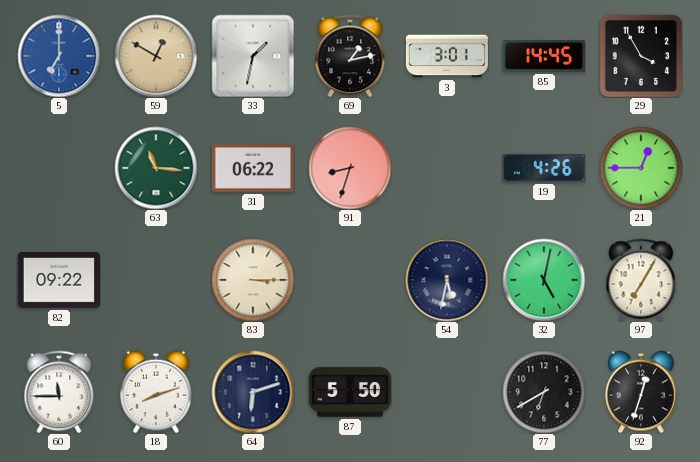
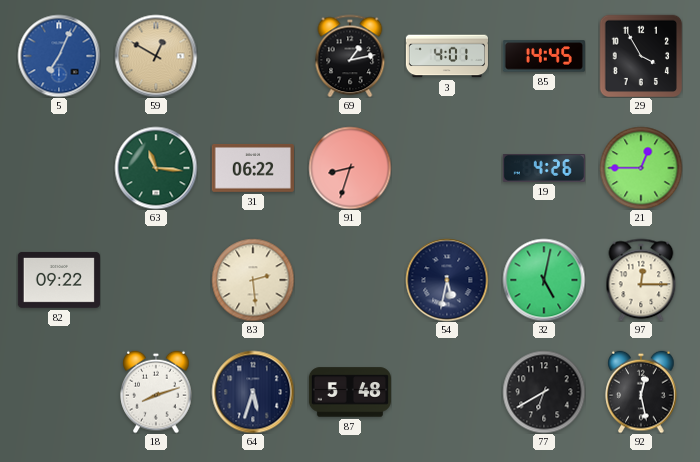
5: 7:00 -> 7:04
33: 1:32 -> none
3: 3:01 -> 4:01
83: 3:15 -> 2:29
97: 7:05 -> 12:15
60: 11:45 -> none
64: 6:12 -> 5:33
87: 5:50 -> 5:48
92: 12:33 -> 12:28
